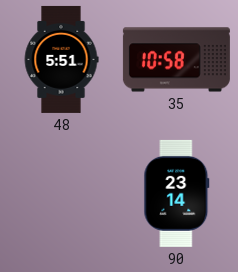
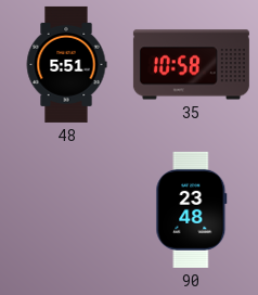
90: 23:14 -> 23:48
